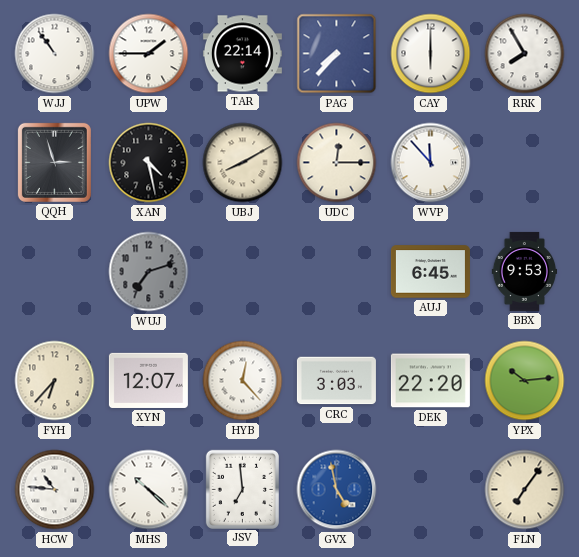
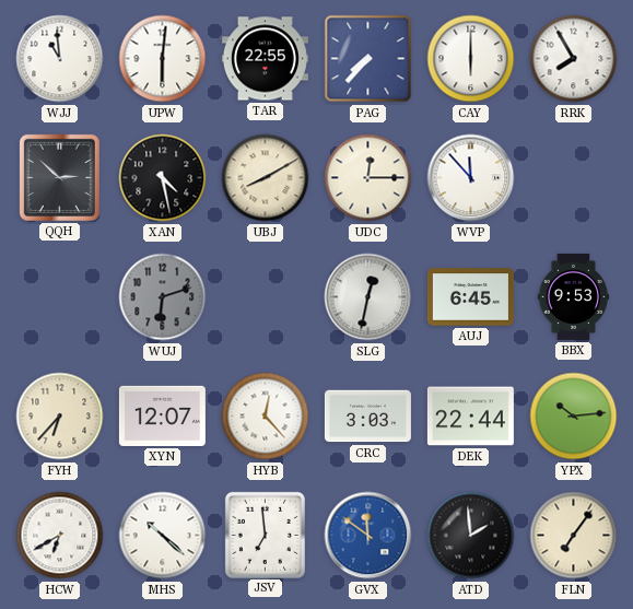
WJJ: 10:54 -> 10:59
UPW: 1:45 -> 6:01
TAR: 22:14 -> 22:55
QQH: 2:57 -> 2:52
WUJ: 7:12 -> 6:12
SLG: none -> 12:32
DEK: 22:20 -> 22:44
HCW: 10:46 -> 6:40
GVX: 4:58 -> 11:51
ATD: none -> 1:59
